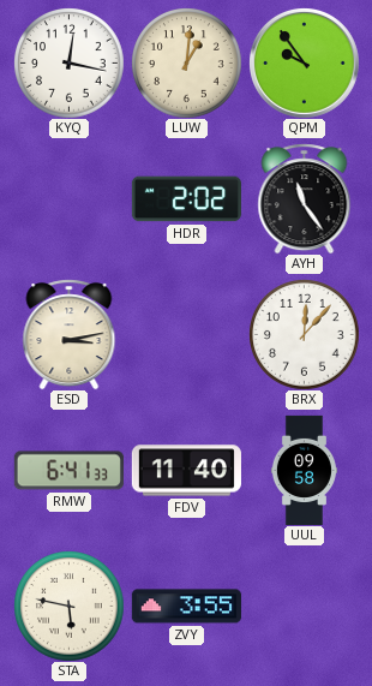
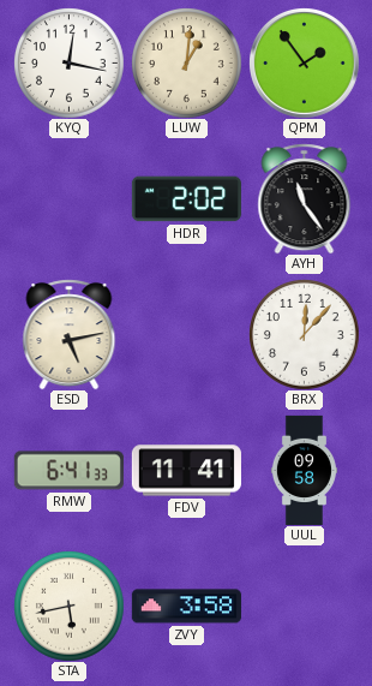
QPM: 9:54 -> 1:54
ESD: 3:13 -> 5:13
FDV: 11:40 -> 11:41
STA: 5:47 -> 5:43
ZVY: 3:55 -> 3:58
